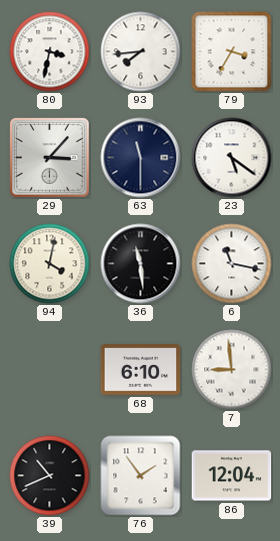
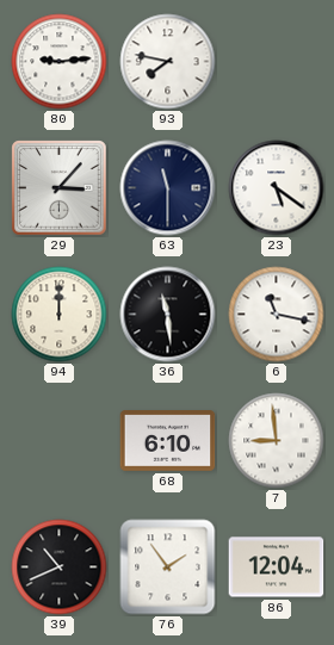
80: 3:32 -> 9:14
93: 7:44 -> 7:47
79: 3:35 -> none
94: 4:02 -> 12:00
